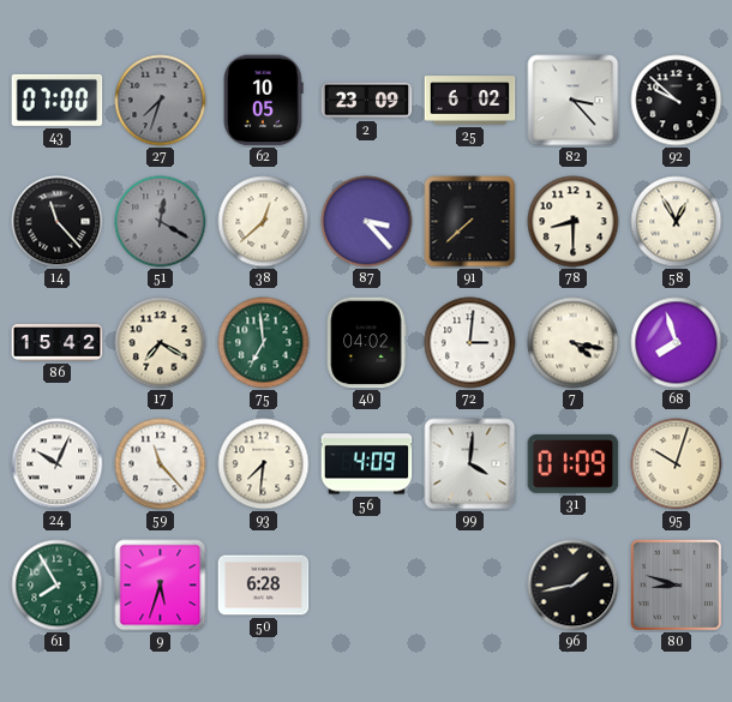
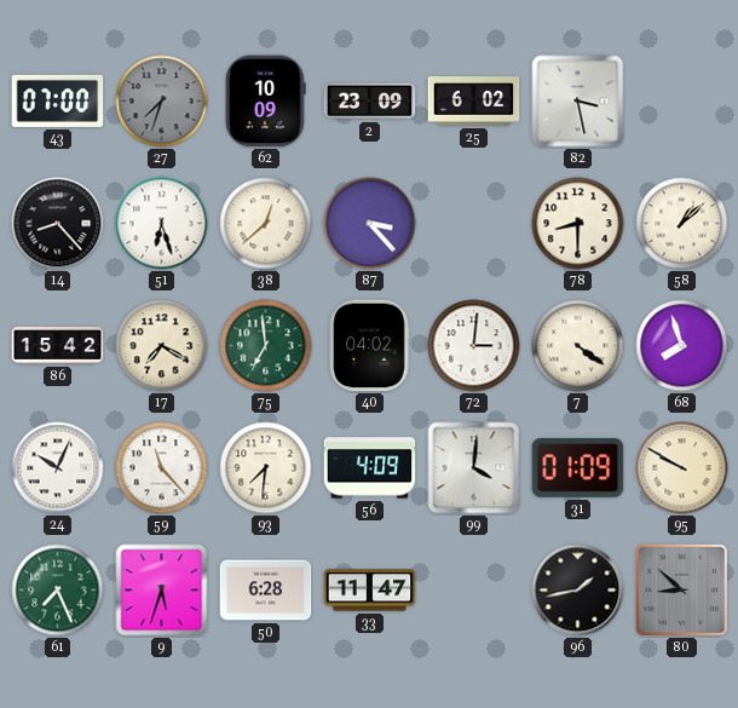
62: 10:05 -> 10:09
82: 3:23 -> 3:28
92: 9:52 -> none
14: 11:23 -> 8:23
51: 12:20 -> 6:27
51 dial: grey -> white
91: 7:38 -> none
58: 12:55 -> 1:08
7: 4:17 -> 4:21
95: 10:03 -> 9:50
61: 7:55 -> 7:26
33: none -> 11:47
80: 8:48 -> 8:52
